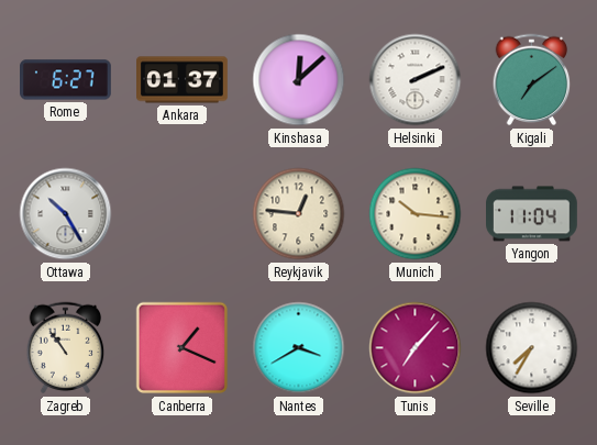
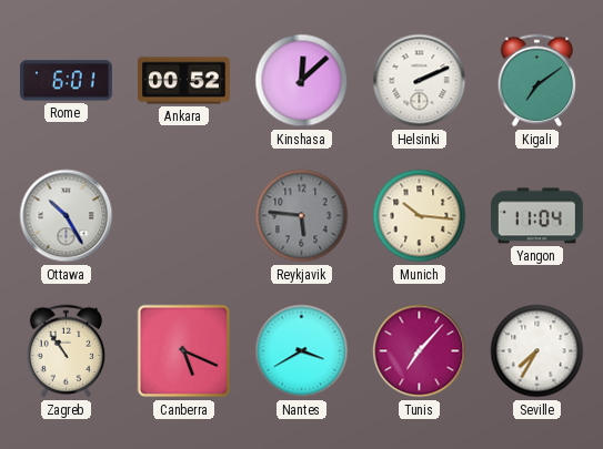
Rome: 6:27 -> 6:01
Ankara: 01:37 -> 00:52
Reykjavik: 12:46 -> 5:46
Reykjavik dial: cream -> grey
Canberra: 1:19 -> 5:19
